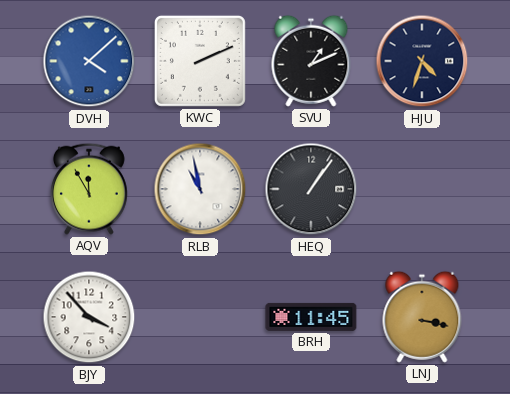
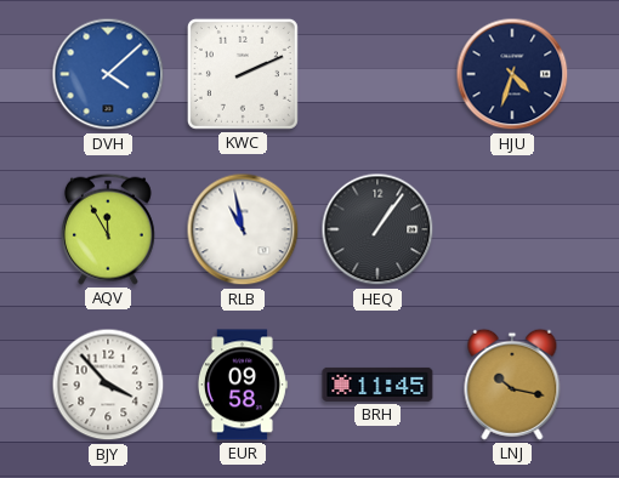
SVU: 1:11 -> none
EUR: none -> 09:58
LNJ: 3:17 -> 10:17
